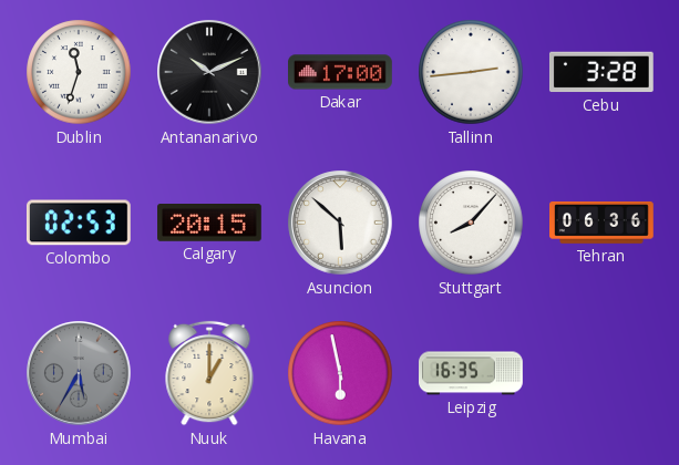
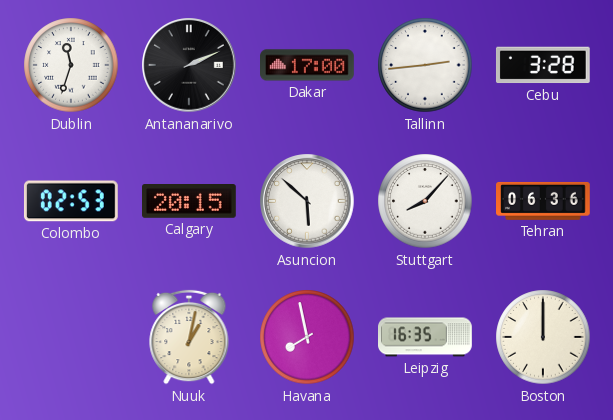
Antananarivo: 10:11 -> 2:11
Mumbai: 5:35 -> none
Nuuk: 1:00 -> 1:02
Havana: 5:58 -> 7:58
Boston: none -> 12:00
